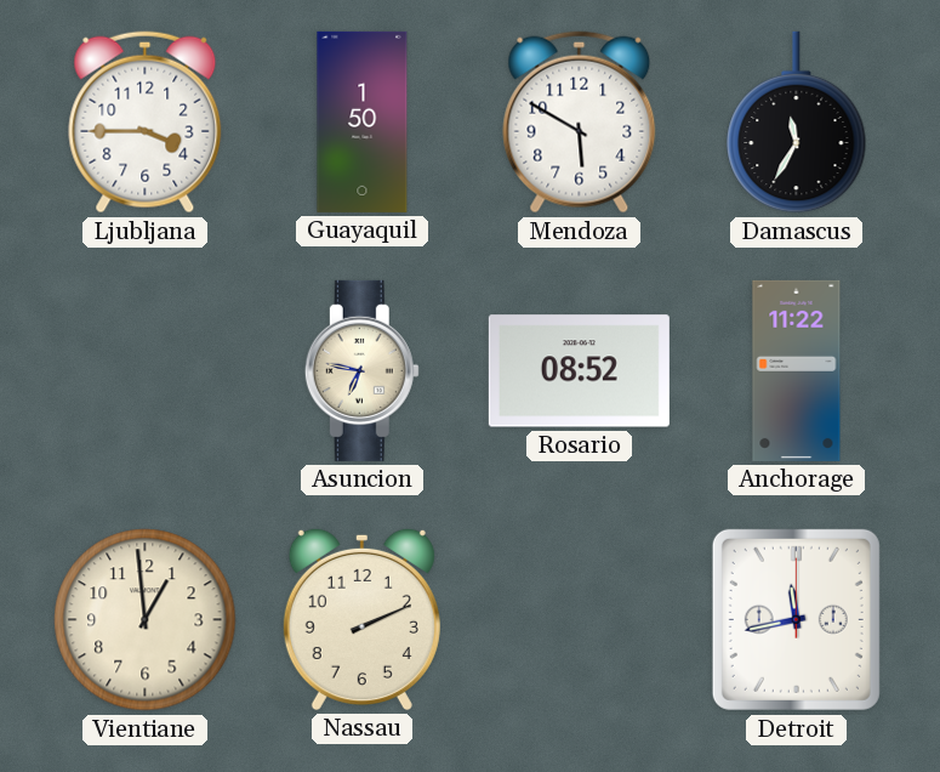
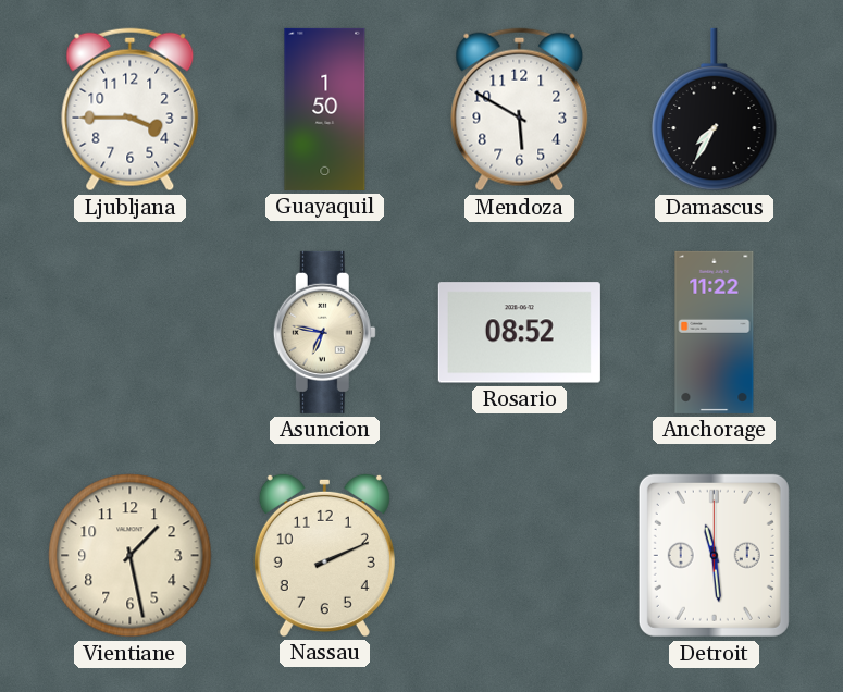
Damascus: 11:35 -> 7:35
Vientiane: 12:59 -> 1:28
Detroit: 11:43 -> 11:29
